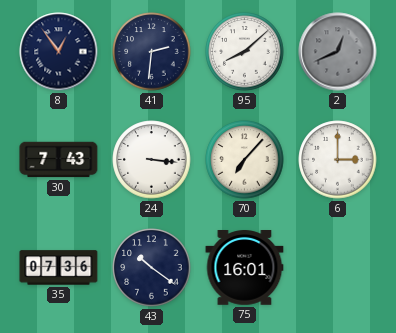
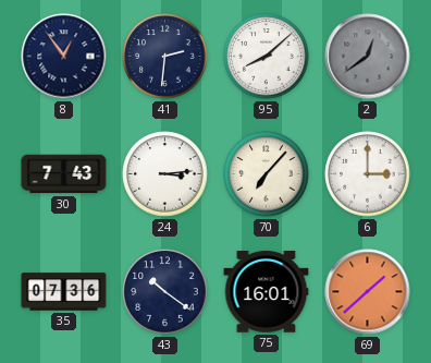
2: 12:41 -> 12:39
24: 3:16 -> 3:14
69: none -> 1:38
